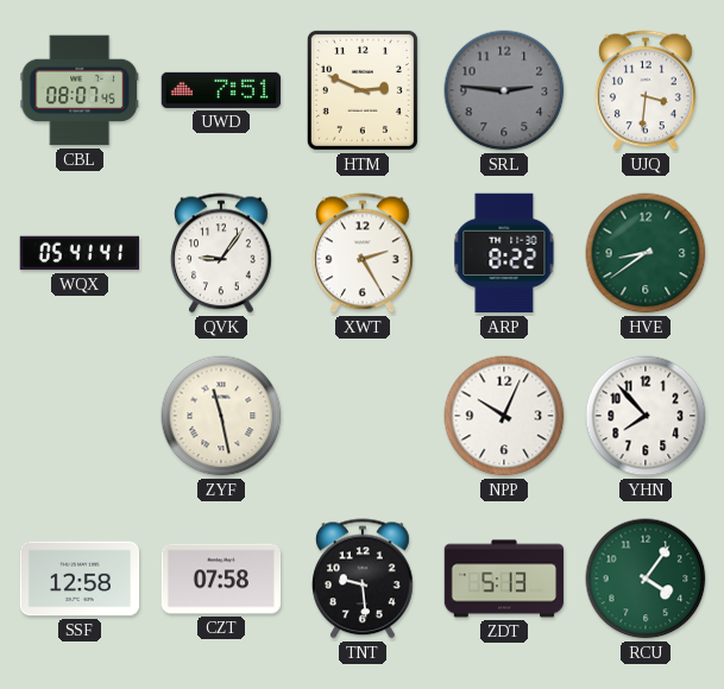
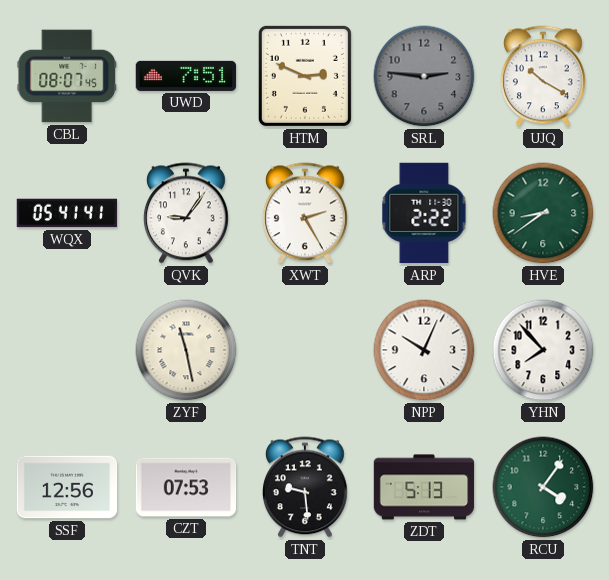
UJQ: 3:31 -> 10:20
ARP: 8:22 -> 2:22
SSF: 12:58 -> 12:56
CZT: 07:58 -> 07:53
